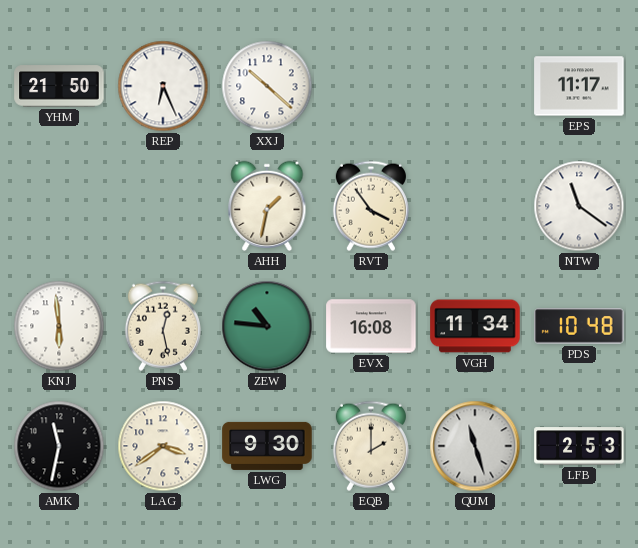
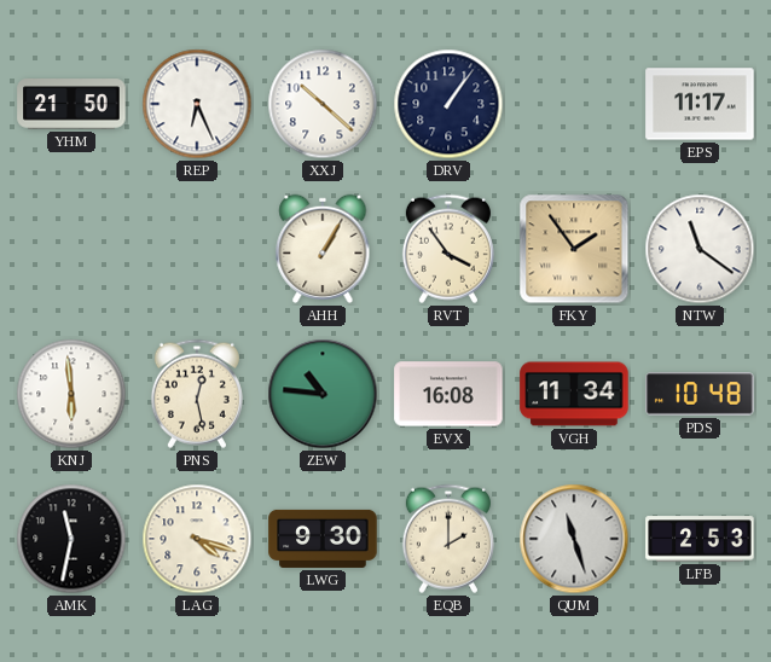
DRV: none -> 1:06
AHH: 1:32 -> 1:05
FKY: none -> 1:54
LAG: 3:39 -> 4:18
